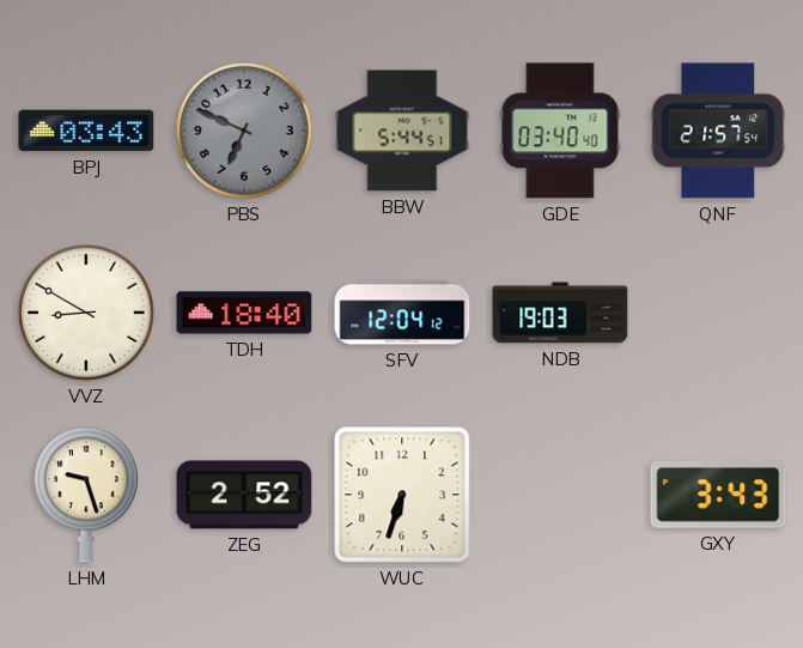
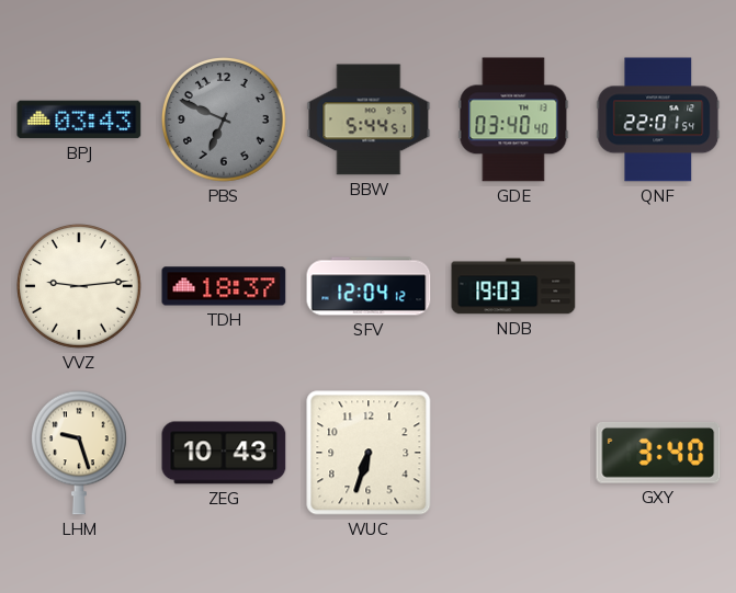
QNF: 21:57 -> 22:01
VVZ: 8:50 -> 9:14
TDH: 18:40 -> 18:37
ZEG: 2:52 -> 10:43
GXY: 3:43 -> 3:40
